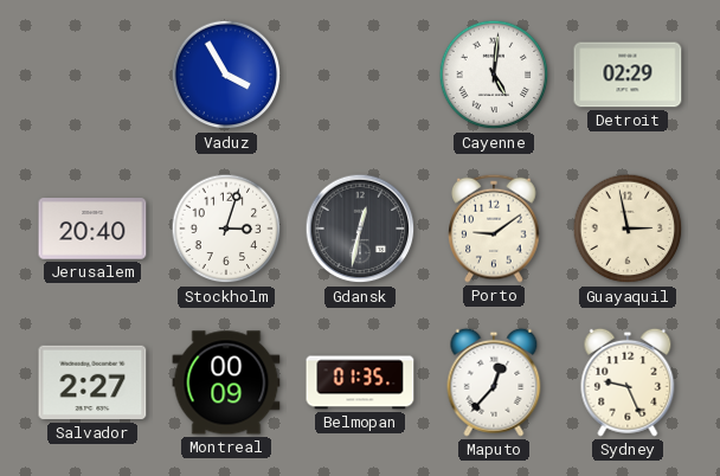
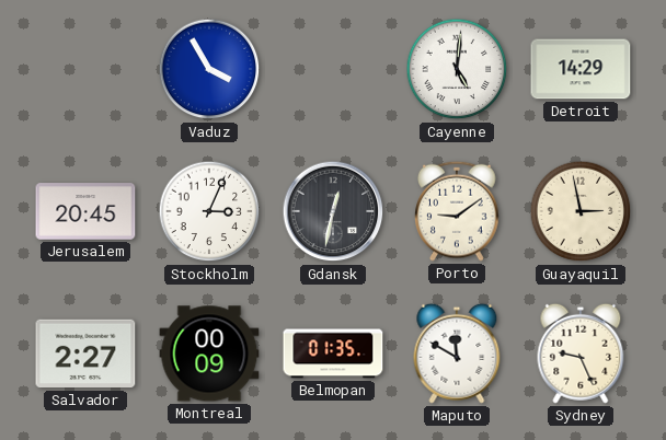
Detroit: 02:29 -> 14:29
Jerusalem: 20:40 -> 20:45
Stockholm: 3:03 -> 3:04
Maputo: 12:37 -> 11:50
